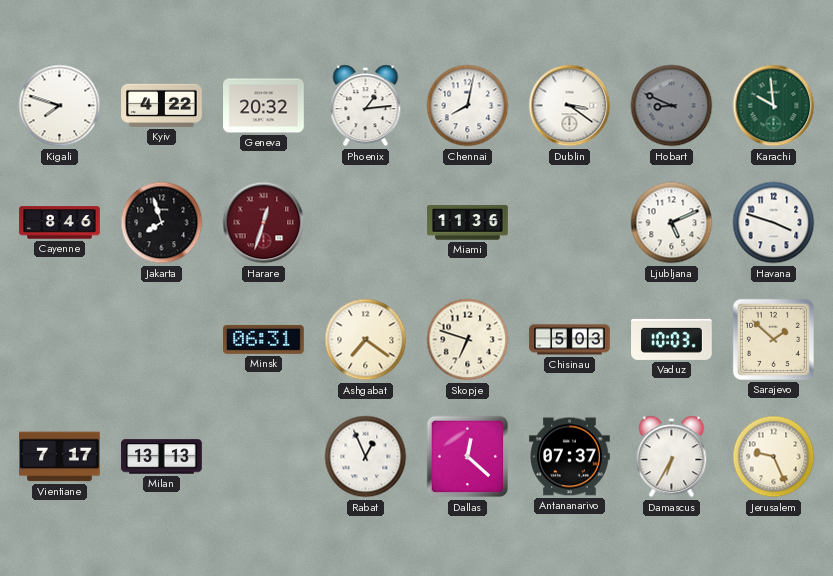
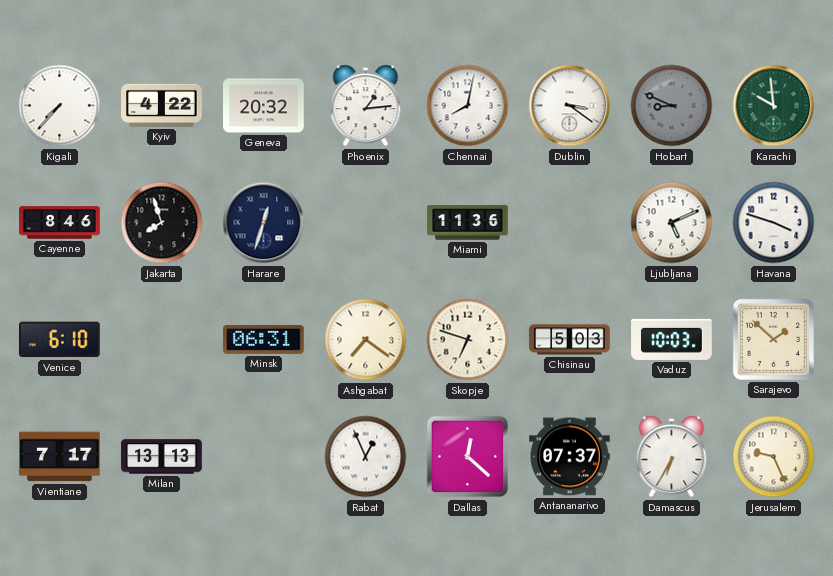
Kigali: 7:48 -> 7:37
Harare dial: burgundy -> navy
Venice: none -> 6:10
